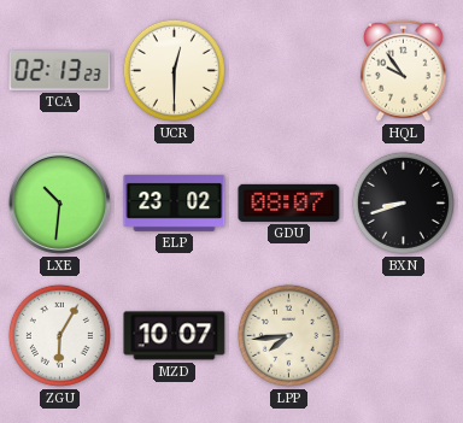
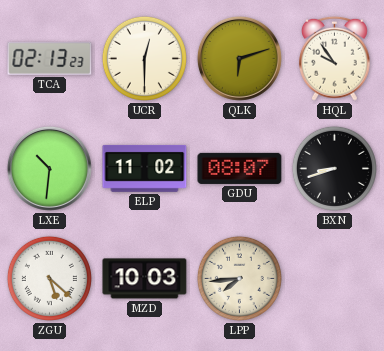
QLK: none -> 6:12
ELP: 23:02 -> 11:02
ZGU: 6:05 -> 5:22
MZD: 10:07 -> 10:03
